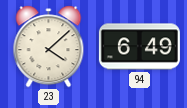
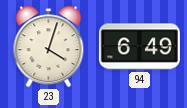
23: 4:08 -> 4:03
